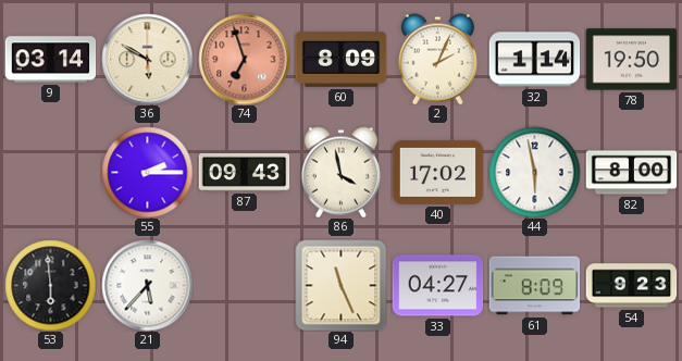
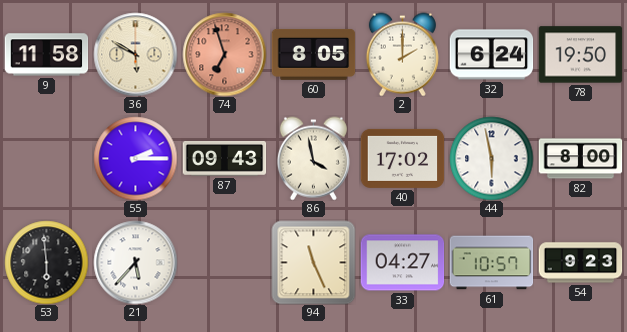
9: 03:14 -> 11:58
60: 8:09 -> 8:05
2: 2:04 -> 2:00
32: 1:14 -> 6:24
61: 8:09 -> 10:57
